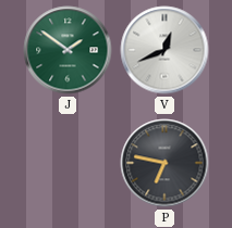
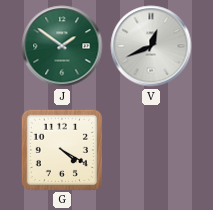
G: none -> 4:20
P: 6:47 -> none
